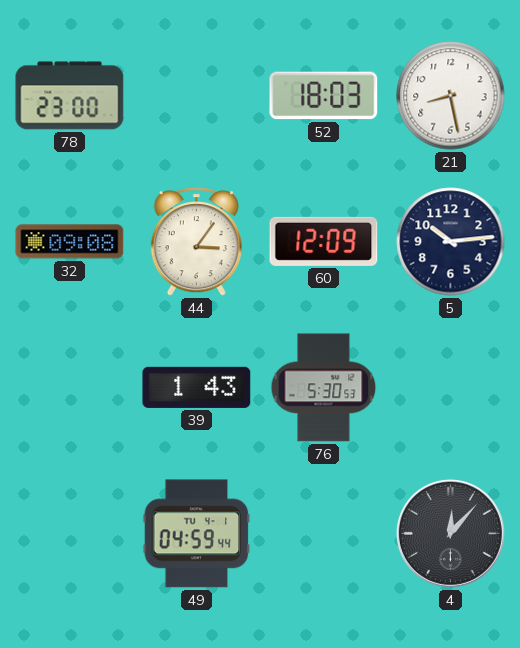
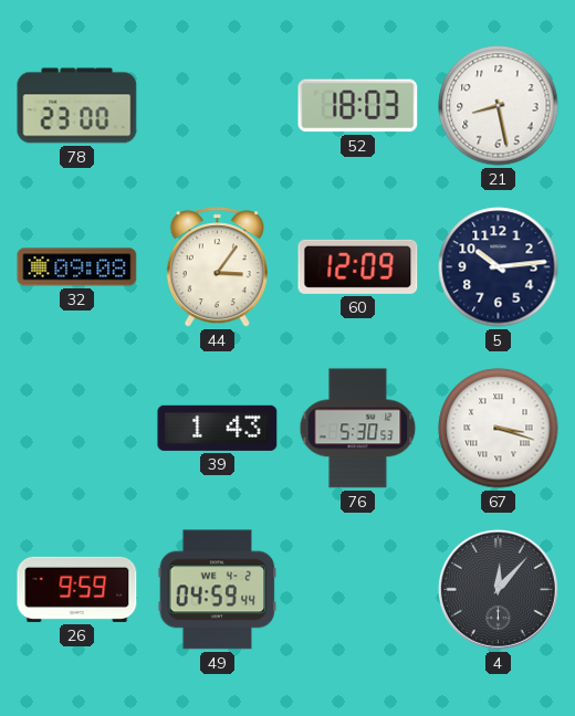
67: none -> 3:18
26: none -> 9:59
49 date: TU 4-1 -> WE 4-2
